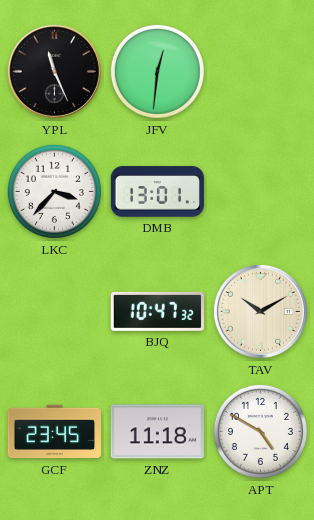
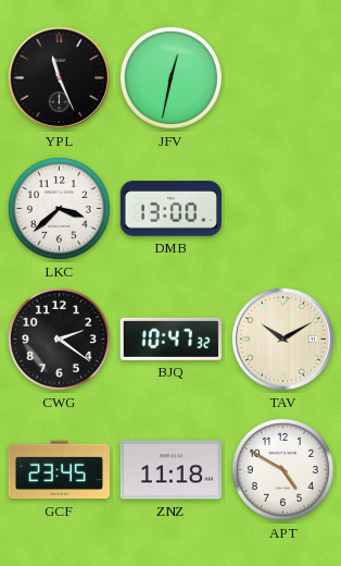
JFV: 12:31 -> 12:32
LKC: 3:37 -> 3:38
DMB: 13:01 -> 13:00
CWG: none -> 2:21
